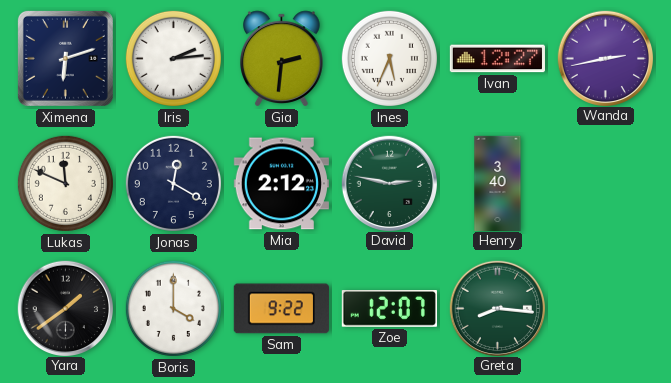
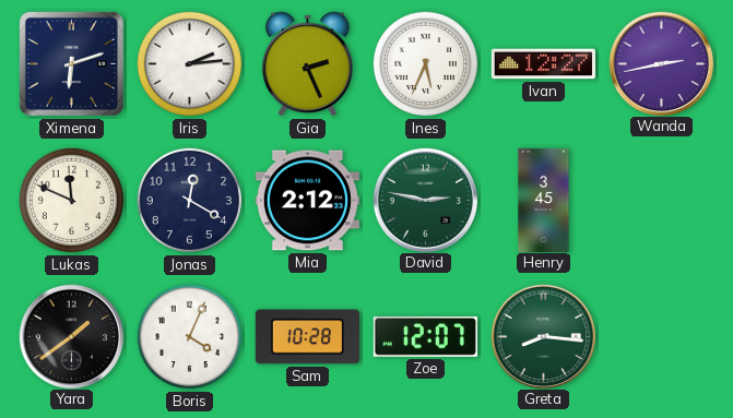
Gia: 2:31 -> 2:26
Henry: 3:40 -> 3:45
Boris: 4:00 -> 4:04
Sam: 9:22 -> 10:28
